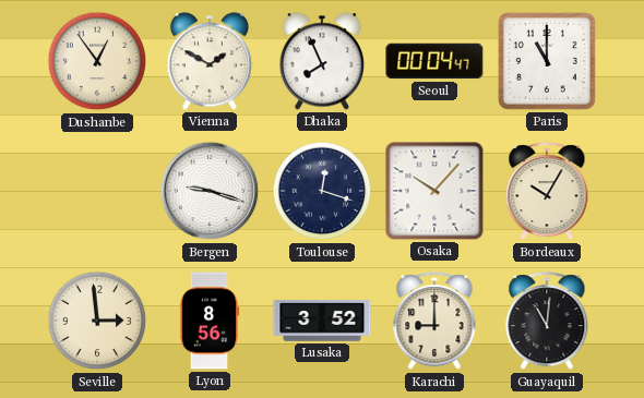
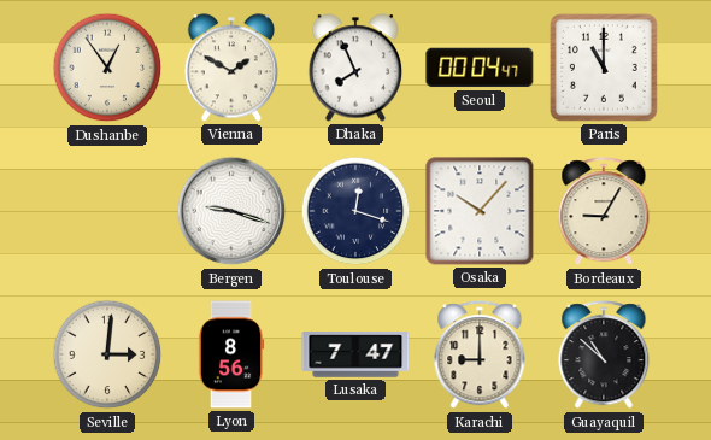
Bordeaux: 10:05 -> 9:05
Seville: 2:59 -> 3:01
Lusaka: 3:52 -> 7:47
Guayaquil: 11:01 -> 10:52
